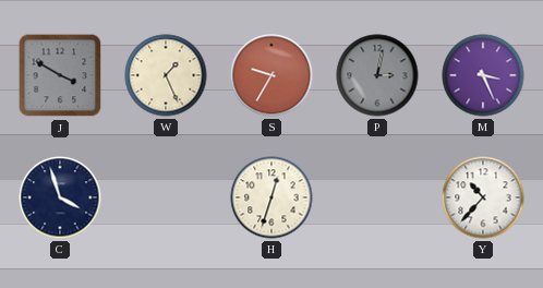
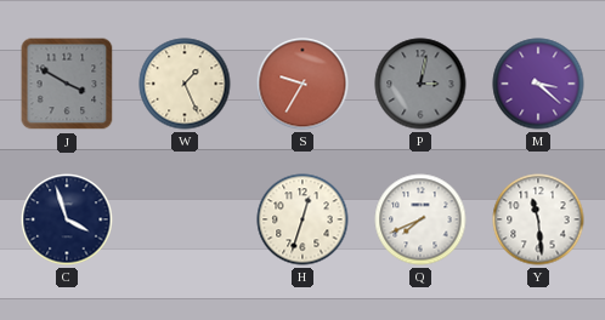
M: 3:26 -> 3:22
Q: none -> 7:41
Y: 10:37 -> 11:29
